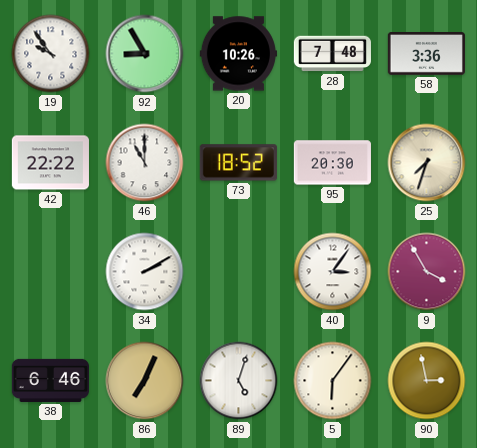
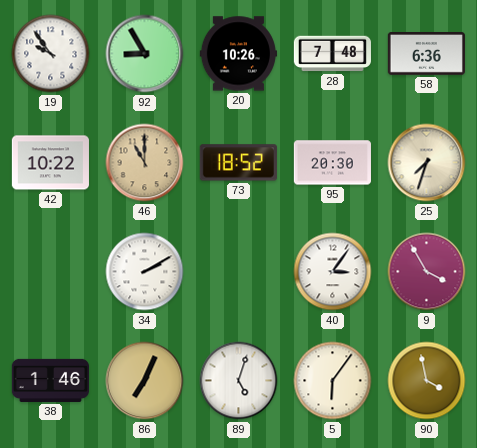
58: 3:36 -> 6:36
42: 22:22 -> 10:22
46 dial: white -> champagne
38: 6:46 -> 1:46
90: 2:58 -> 3:58
